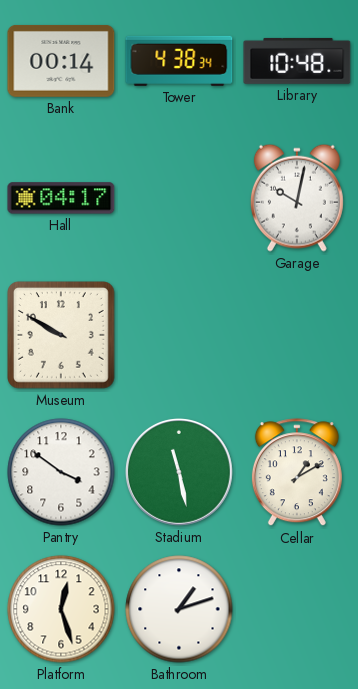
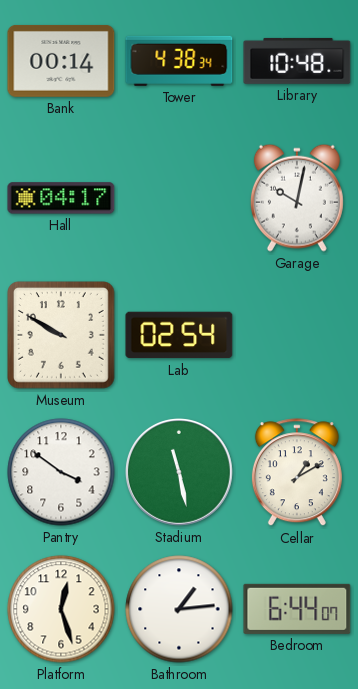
Lab: none -> 02:54
Bathroom: 1:12 -> 1:14
Bedroom: none -> 6:44
